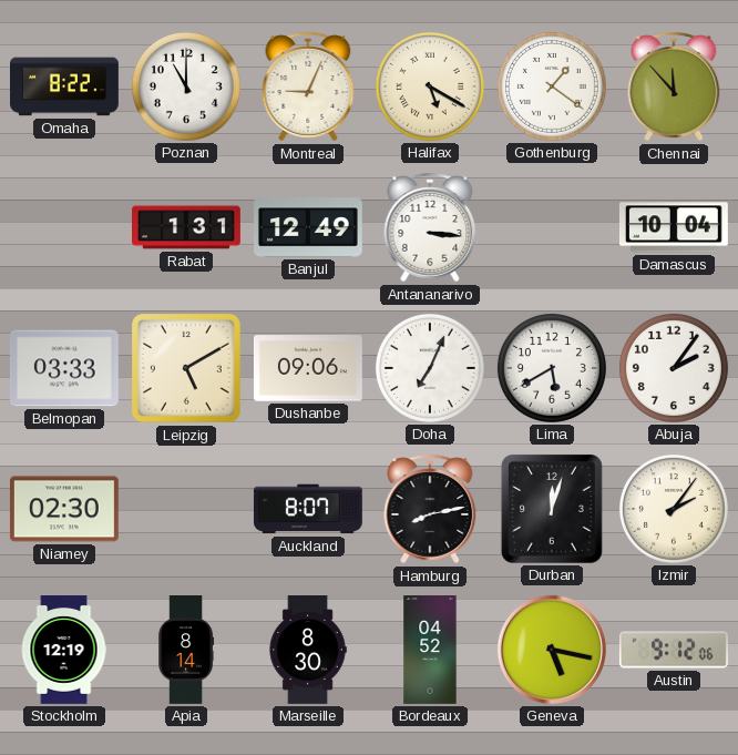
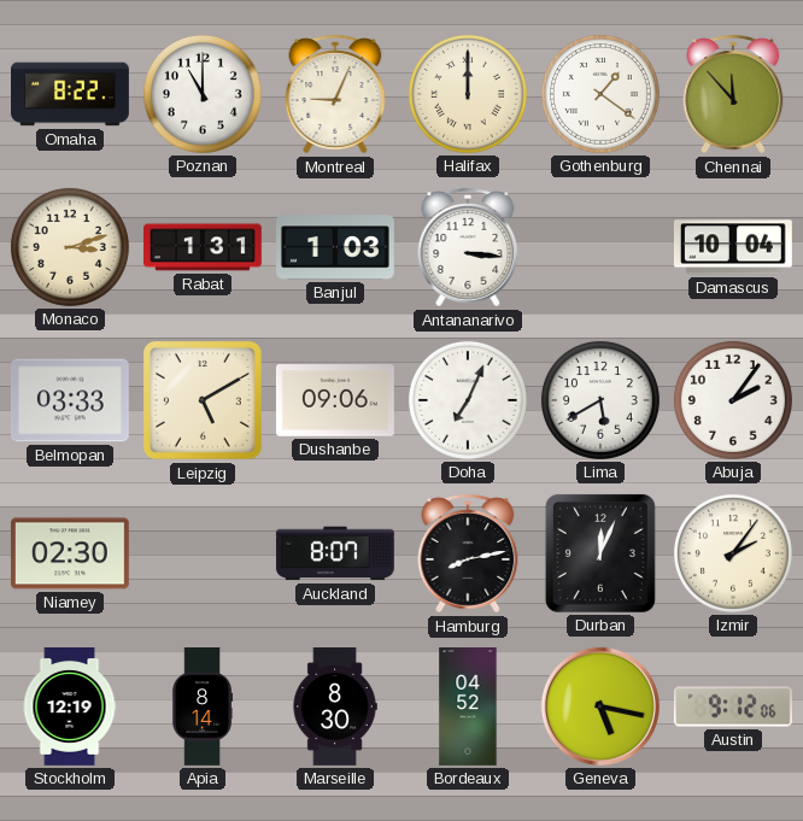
Halifax: 5:20 -> 12:00
Monaco: none -> 3:12
Banjul: 12:49 -> 1:03
Durban: 12:03 -> 12:04
